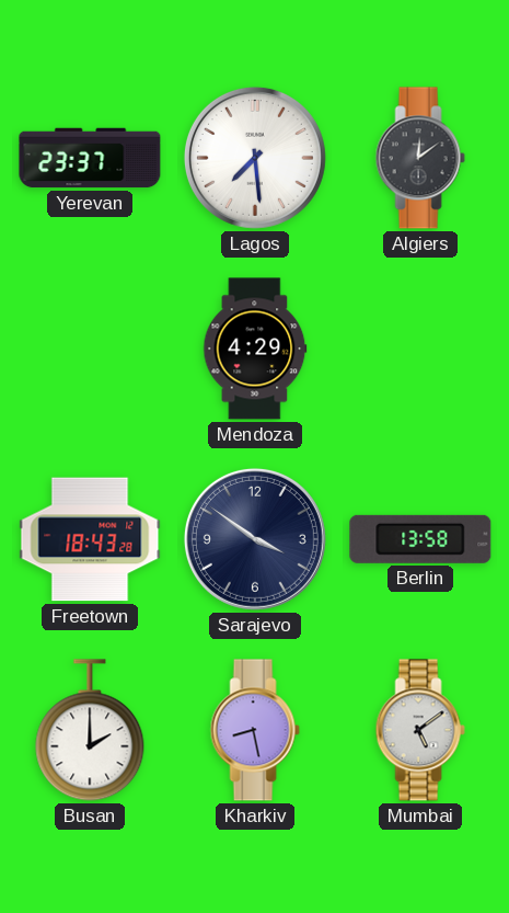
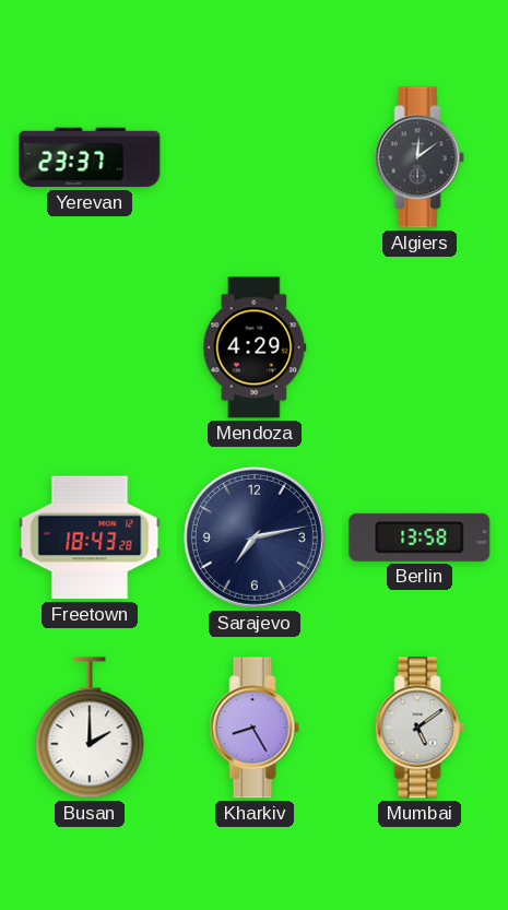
Lagos: 7:29 -> none
Sarajevo: 3:51 -> 7:13
Kharkiv: 8:28 -> 8:25
